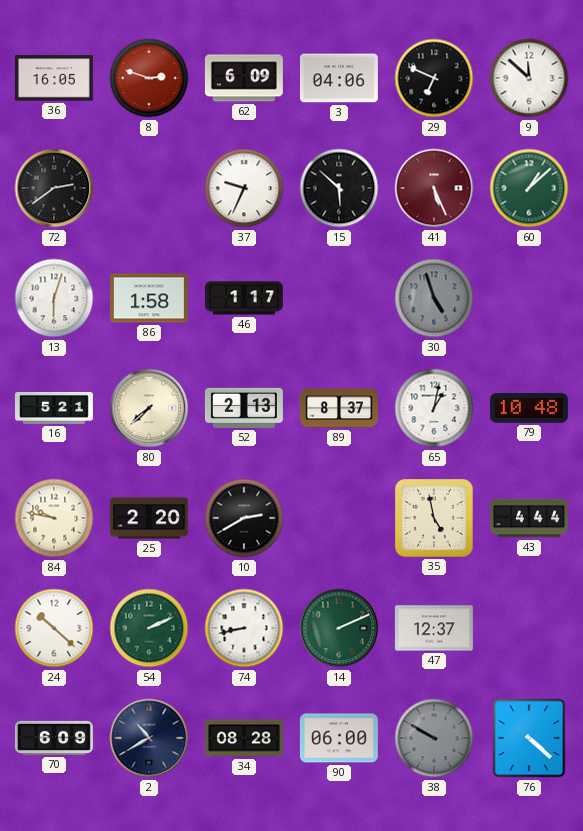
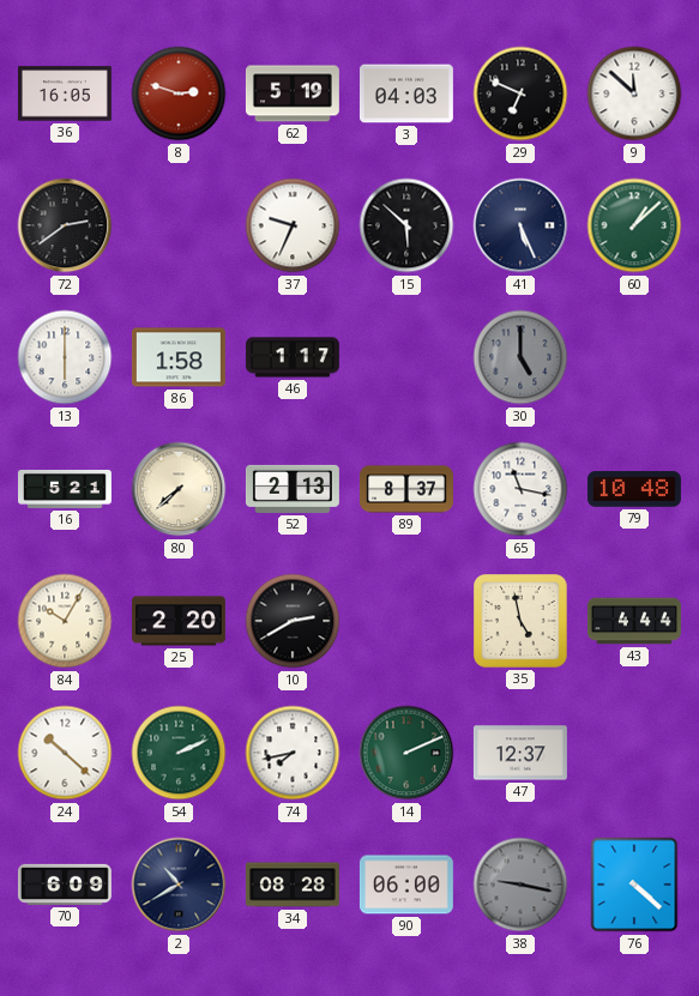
62: 6:09 -> 5:19
3: 04:06 -> 04:03
41 dial: burgundy -> navy
13: 6:03 -> 6:00
30: 4:57 -> 5:00
65: 1:02 -> 11:17
84: 9:47 -> 10:05
74: 8:43 -> 7:43
38: 9:50 -> 9:17
